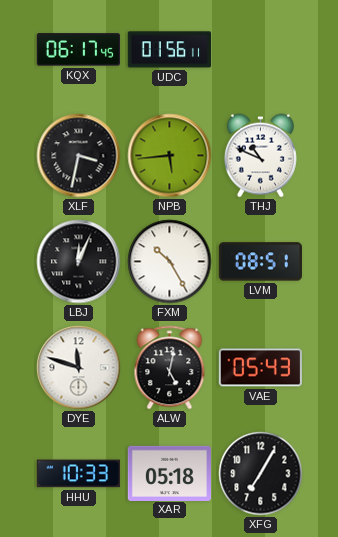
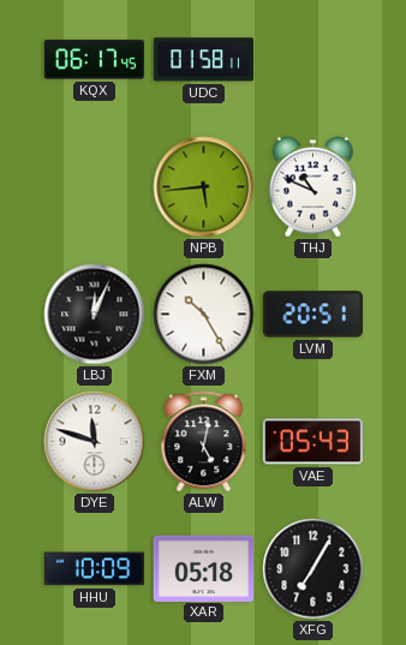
UDC: 01:56 -> 01:58
XLF: 3:32 -> none
LVM: 08:51 -> 20:51
HHU: 10:33 -> 10:09
